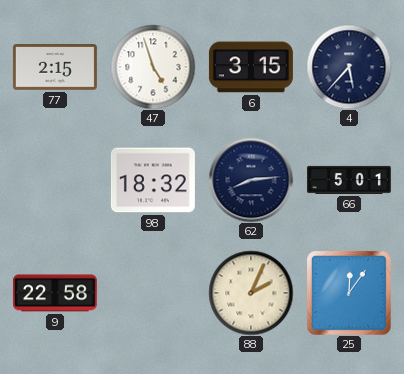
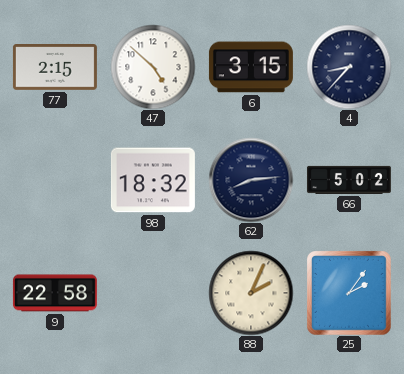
47: 4:57 -> 4:52
4: 5:37 -> 8:37
66: 5:01 -> 5:02
25: 12:06 -> 2:06
